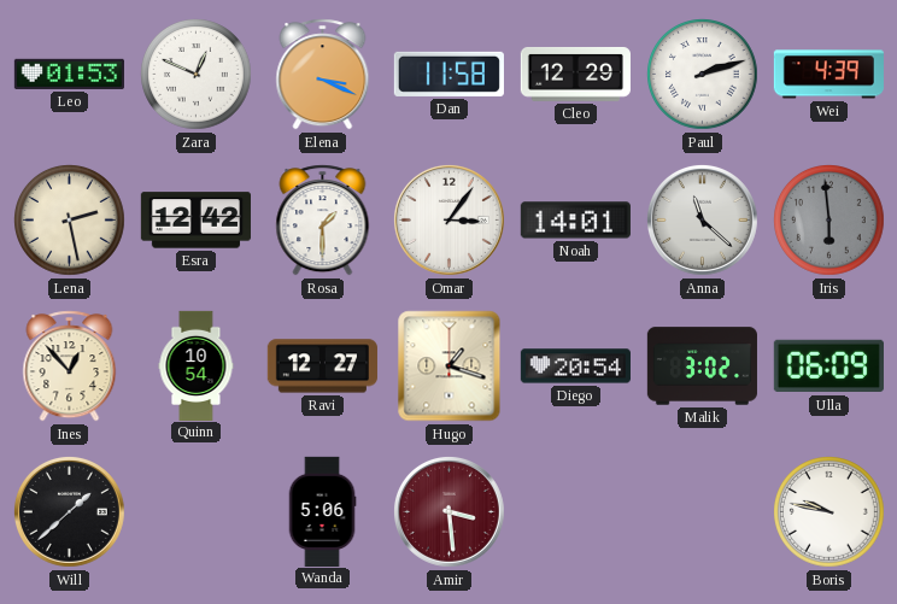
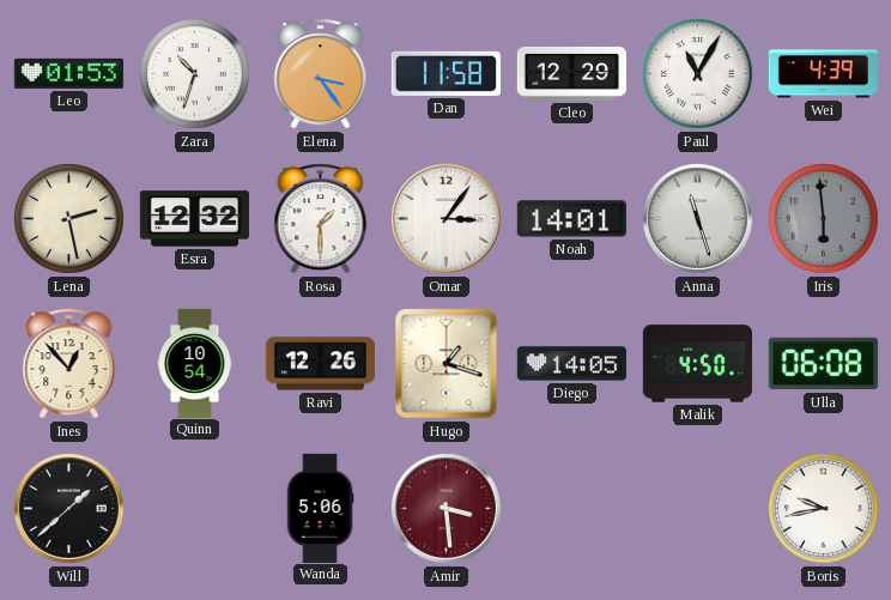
Zara: 12:49 -> 10:33
Elena: 3:19 -> 3:24
Paul: 2:12 -> 11:05
Esra: 12:42 -> 12:32
Anna: 11:22 -> 11:27
Ravi: 12:27 -> 12:26
Diego: 20:54 -> 14:05
Malik: 3:02 -> 4:50
Ulla: 06:09 -> 06:08
Boris: 9:47 -> 9:43
